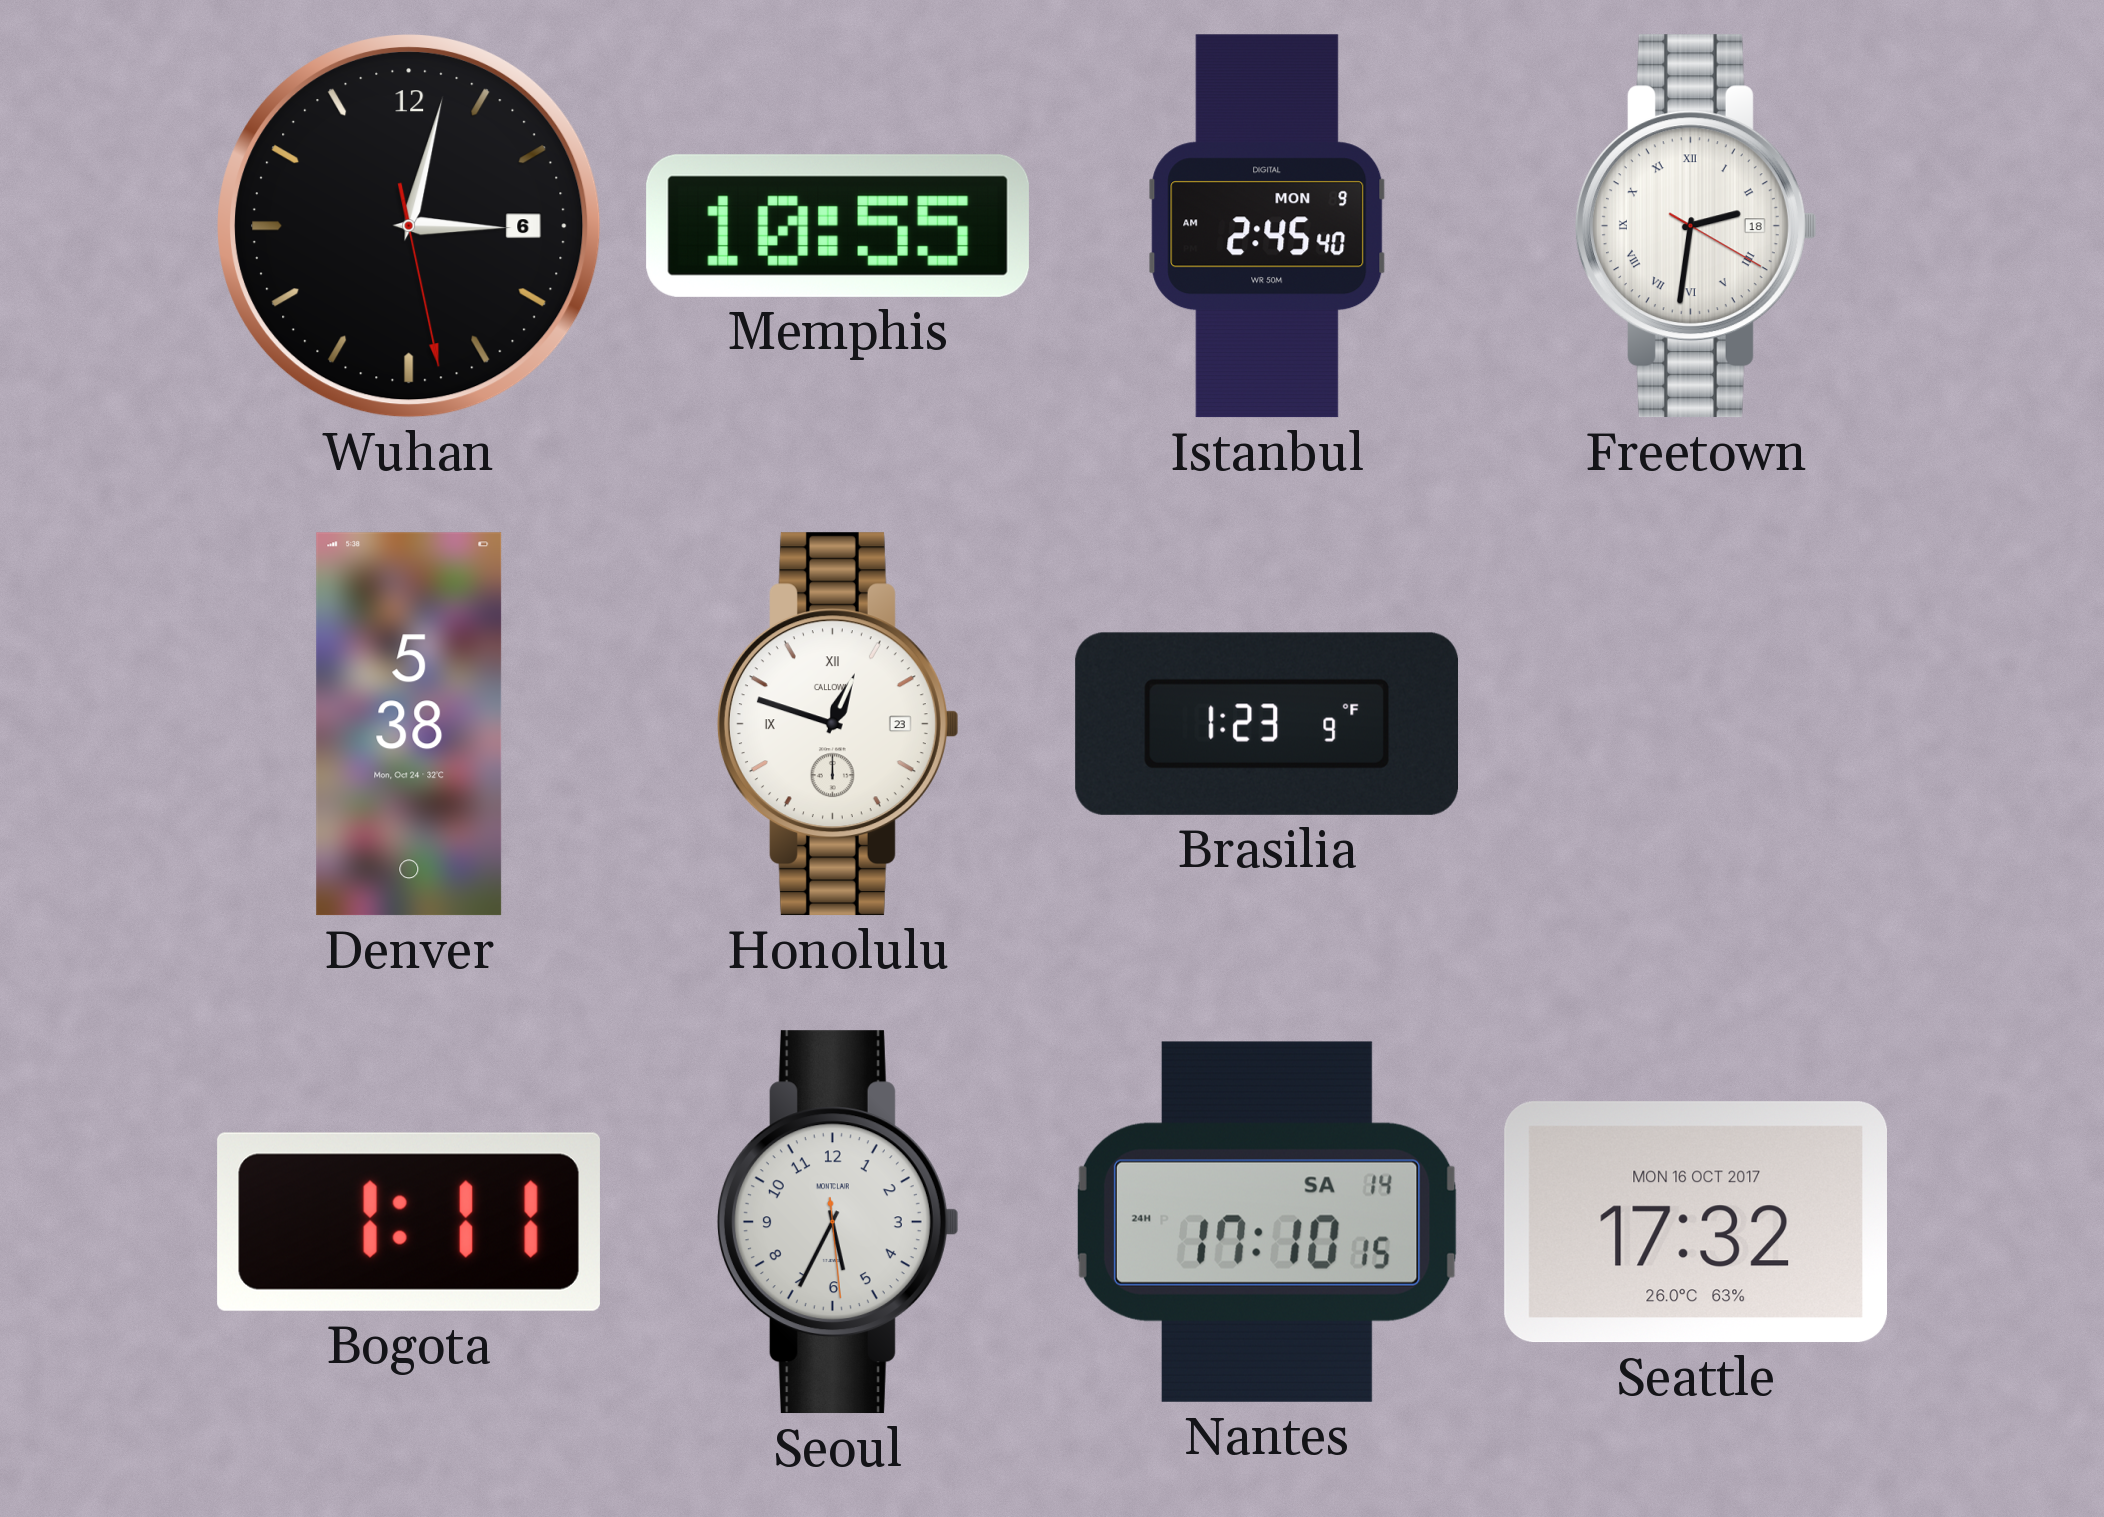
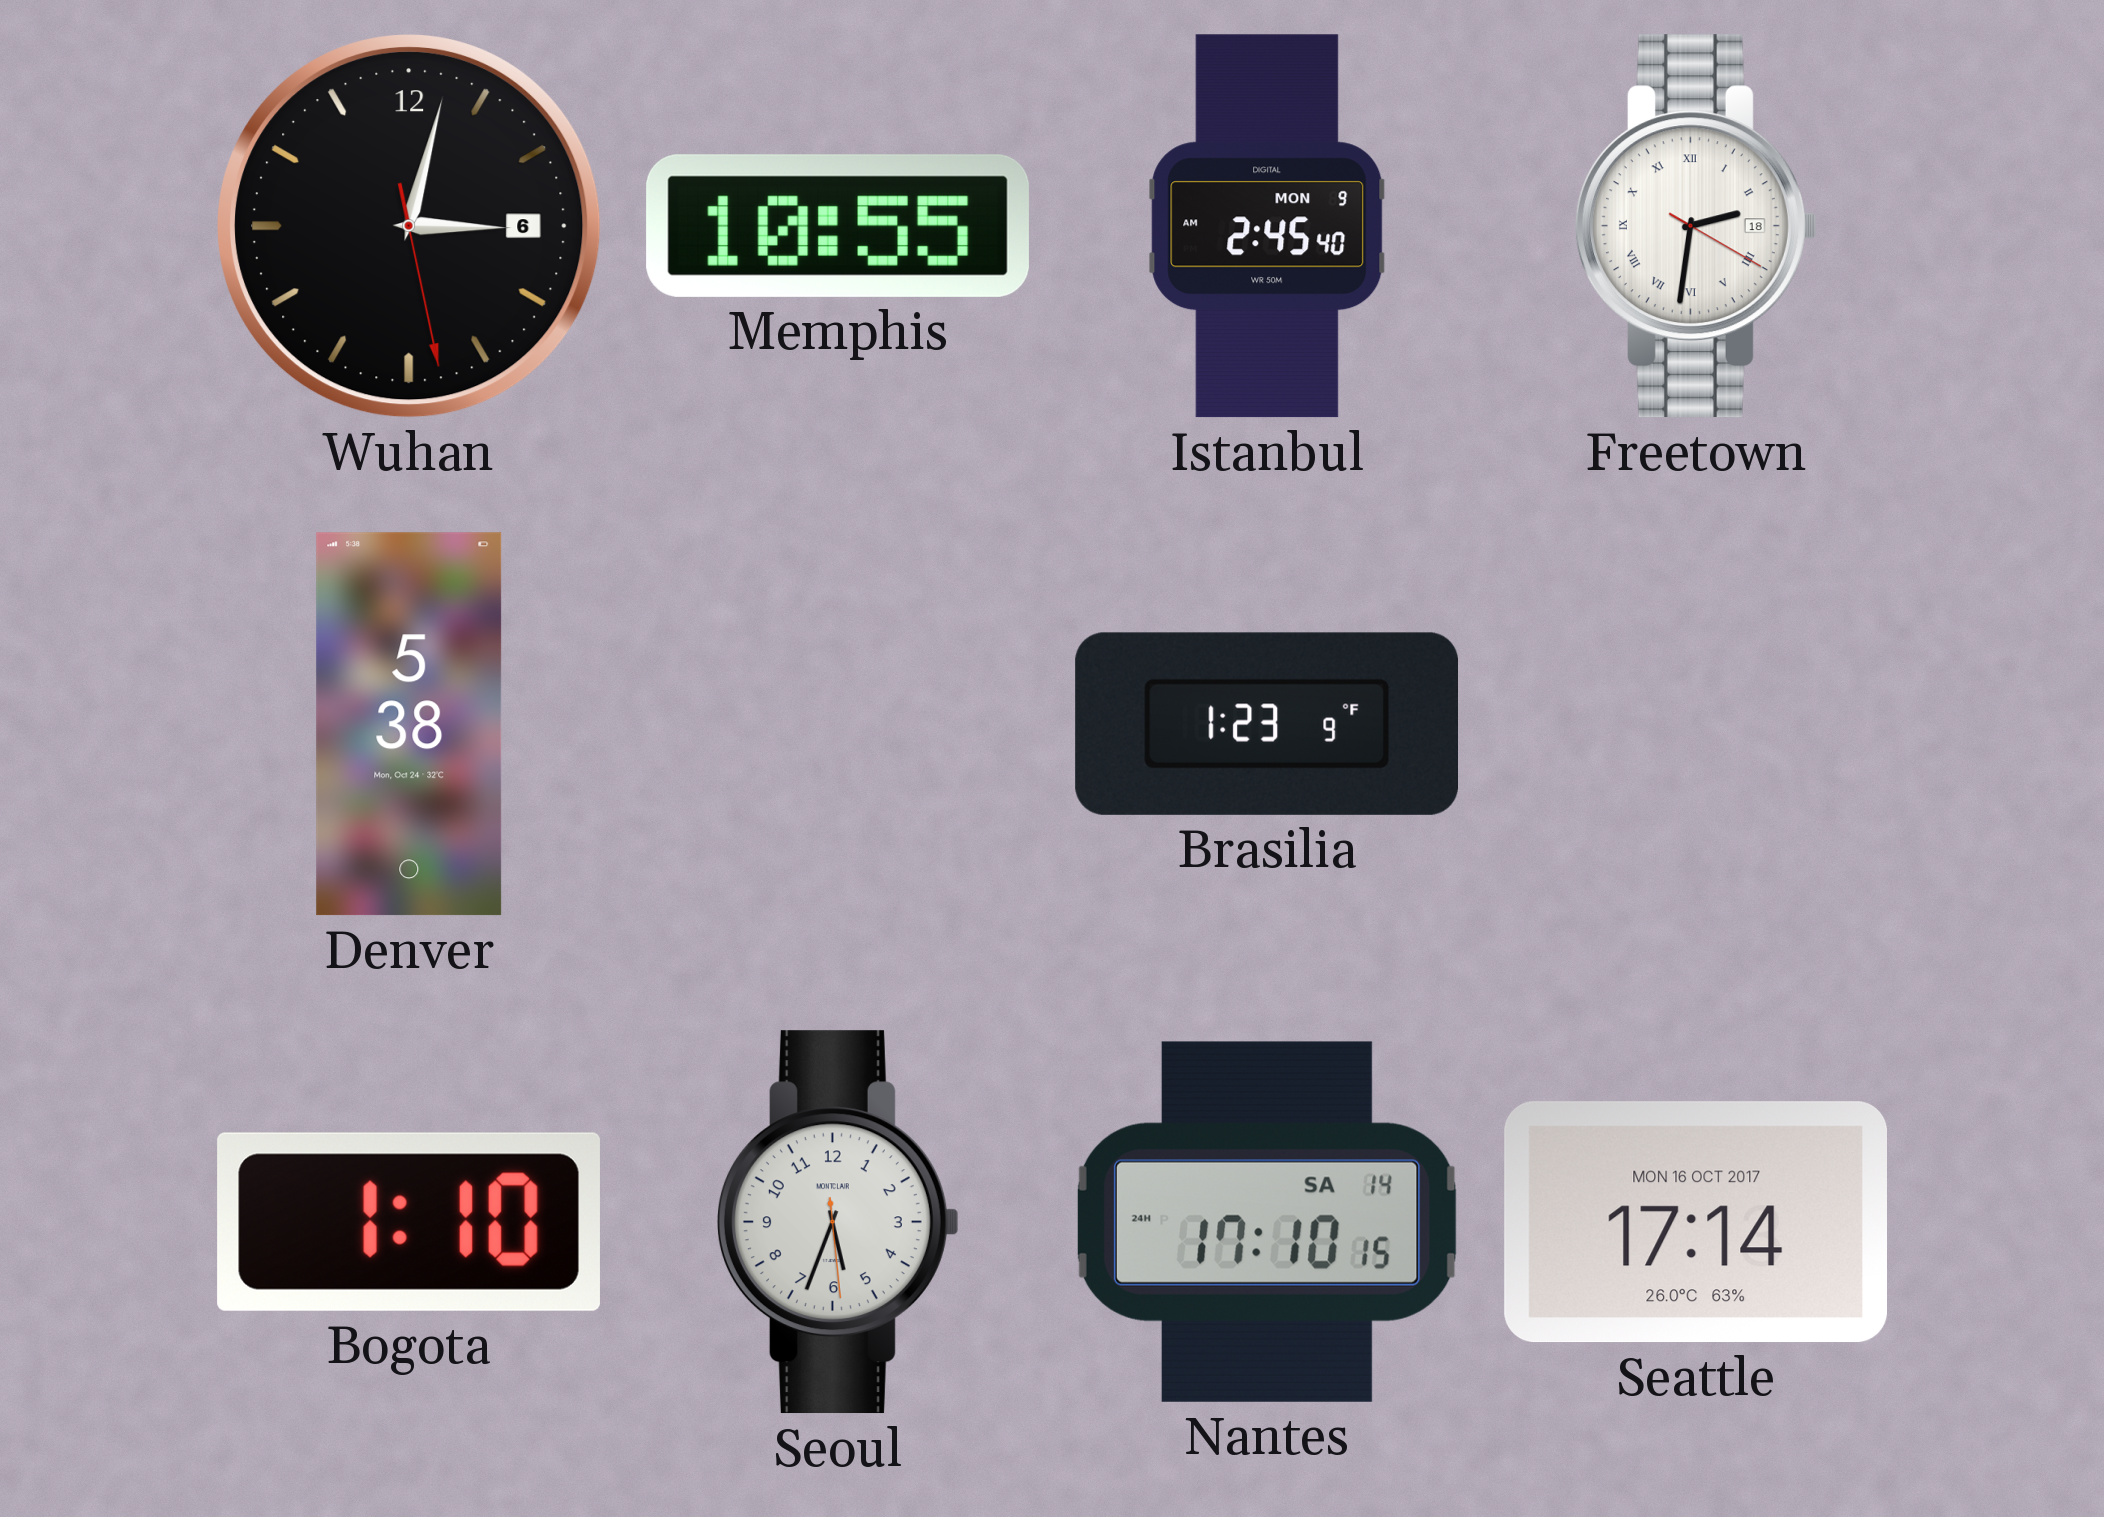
Honolulu: 12:48 -> none
Bogota: 1:11 -> 1:10
Seoul: 5:34 -> 5:33
Seattle: 17:32 -> 17:14
